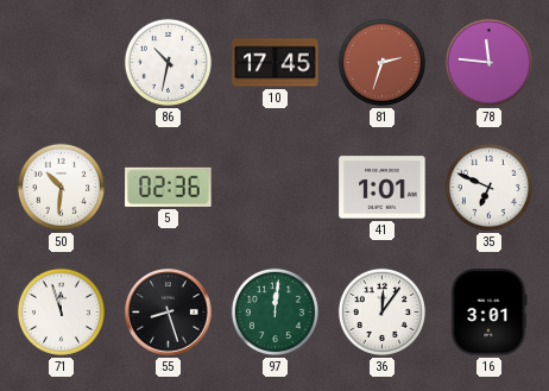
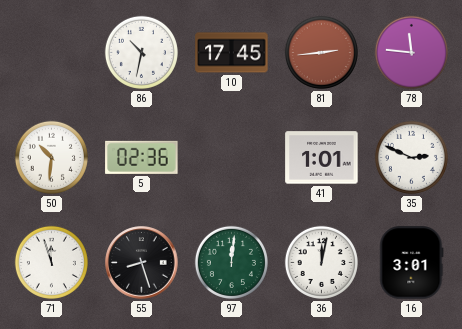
81: 2:33 -> 2:44
35: 6:49 -> 2:49
36: 12:06 -> 12:02
